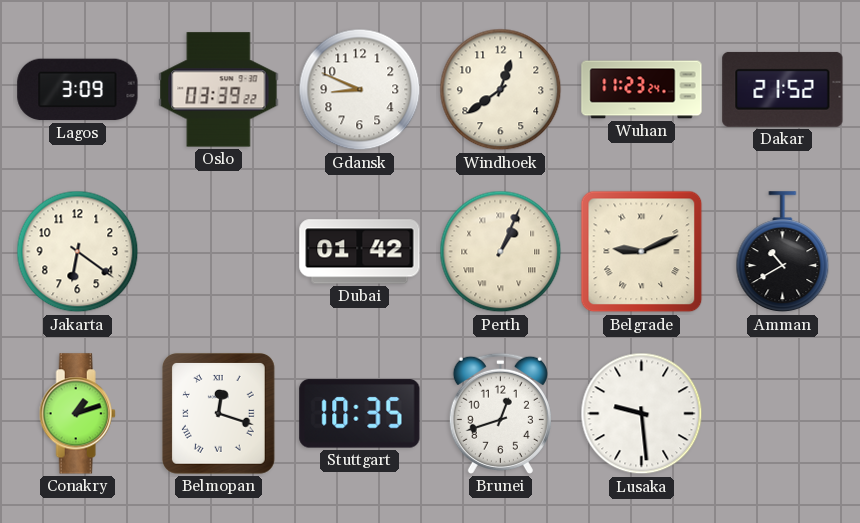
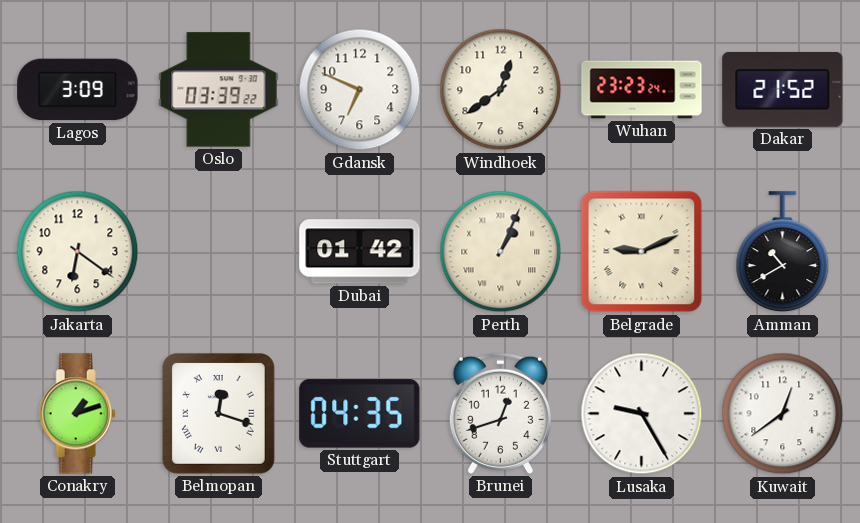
Gdansk: 8:49 -> 6:49
Wuhan: 11:23 -> 23:23
Stuttgart: 10:35 -> 04:35
Lusaka: 9:29 -> 9:25
Kuwait: none -> 12:39
